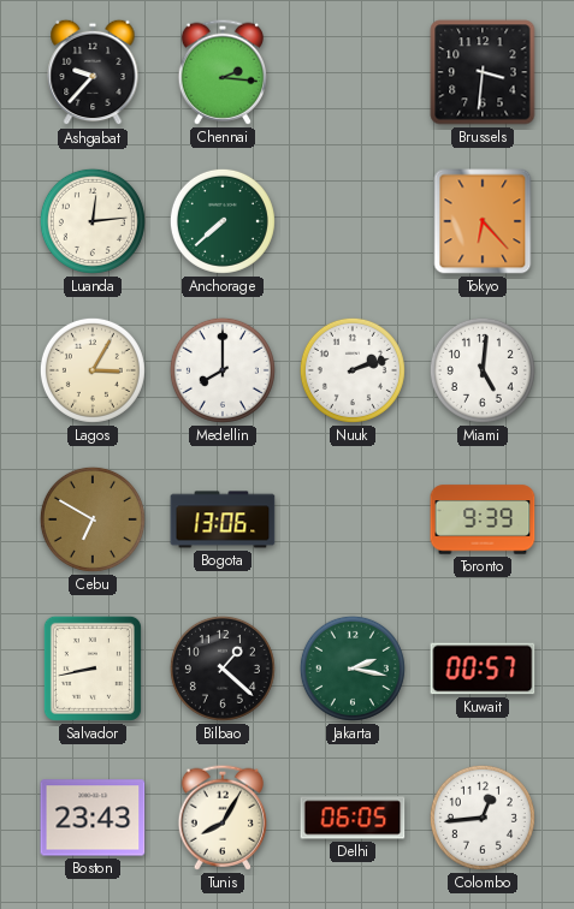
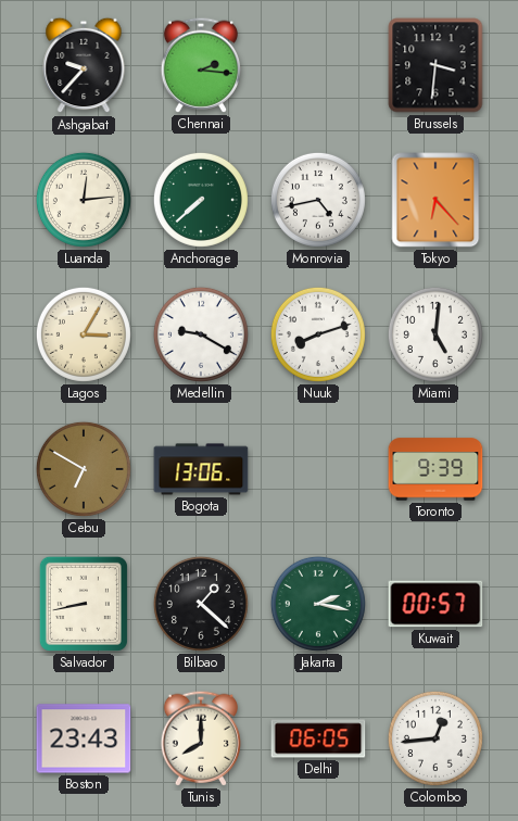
Monrovia: none -> 4:43
Medellin: 8:00 -> 9:20
Nuuk: 2:12 -> 8:12
Tunis: 8:05 -> 8:00
